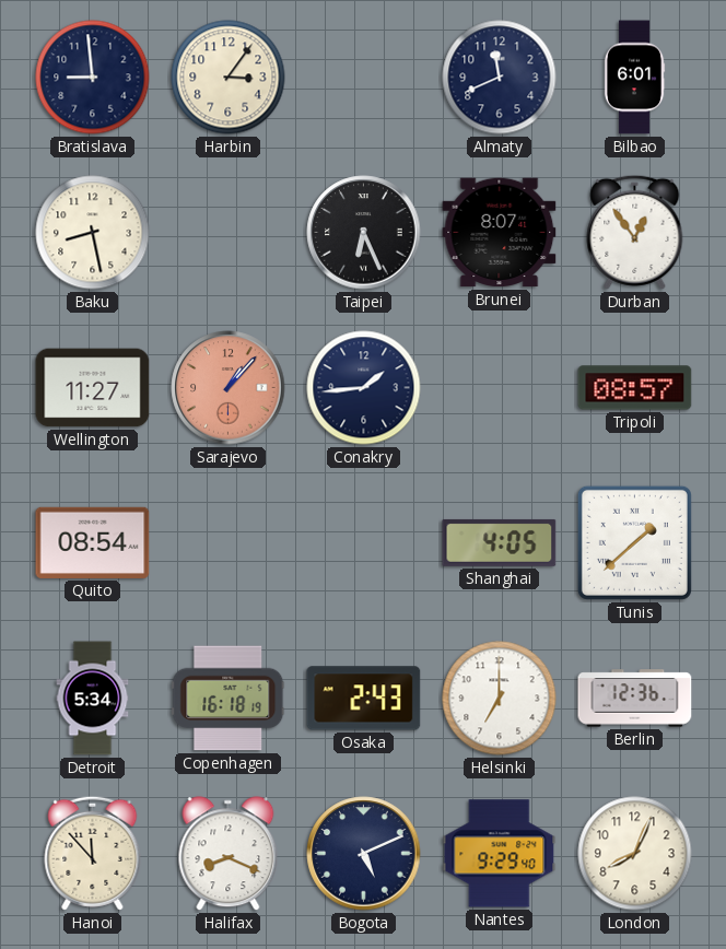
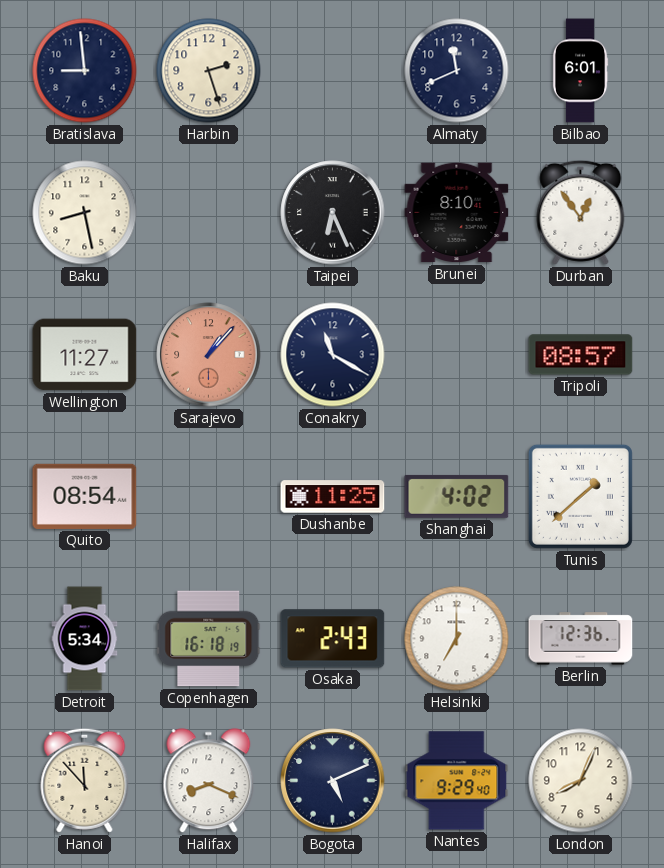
Harbin: 3:06 -> 2:27
Brunei: 8:07 -> 8:10
Conakry: 1:44 -> 11:20
Dushanbe: none -> 11:25
Shanghai: 4:05 -> 4:02
